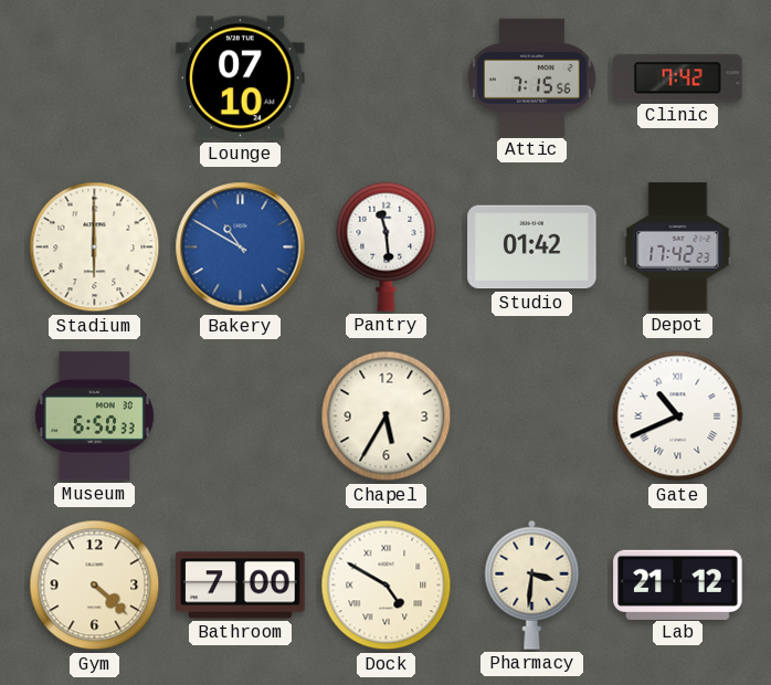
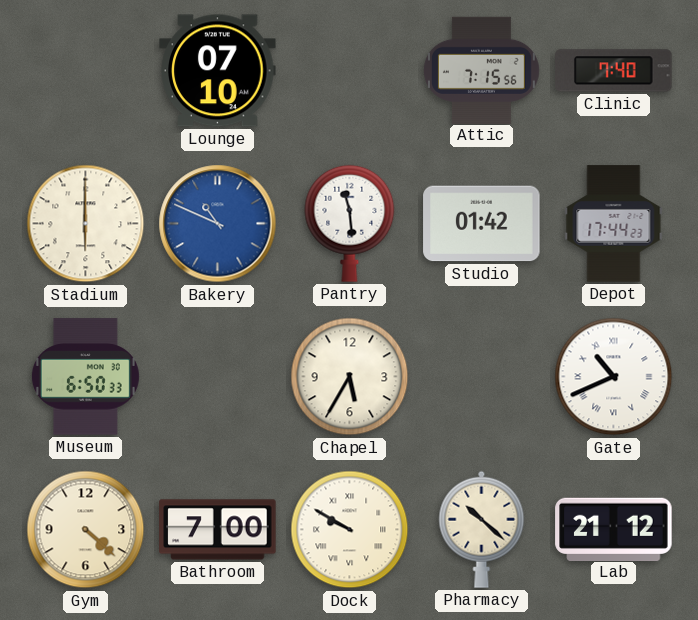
Clinic: 7:42 -> 7:40
Bakery: 10:50 -> 10:49
Depot: 17:42 -> 17:44
Dock: 4:50 -> 9:50
Pharmacy: 3:31 -> 10:22
